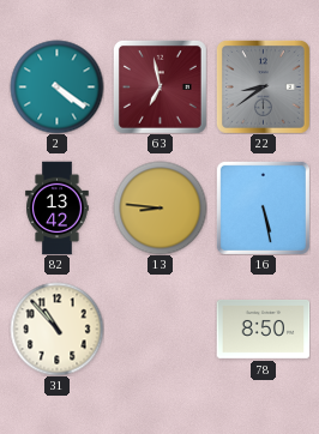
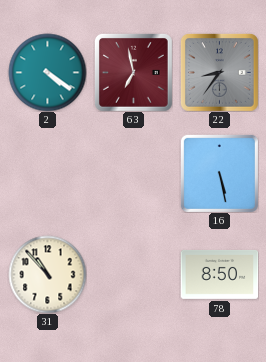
22: 8:39 -> 8:36
82: 13:42 -> none
13: 8:46 -> none
